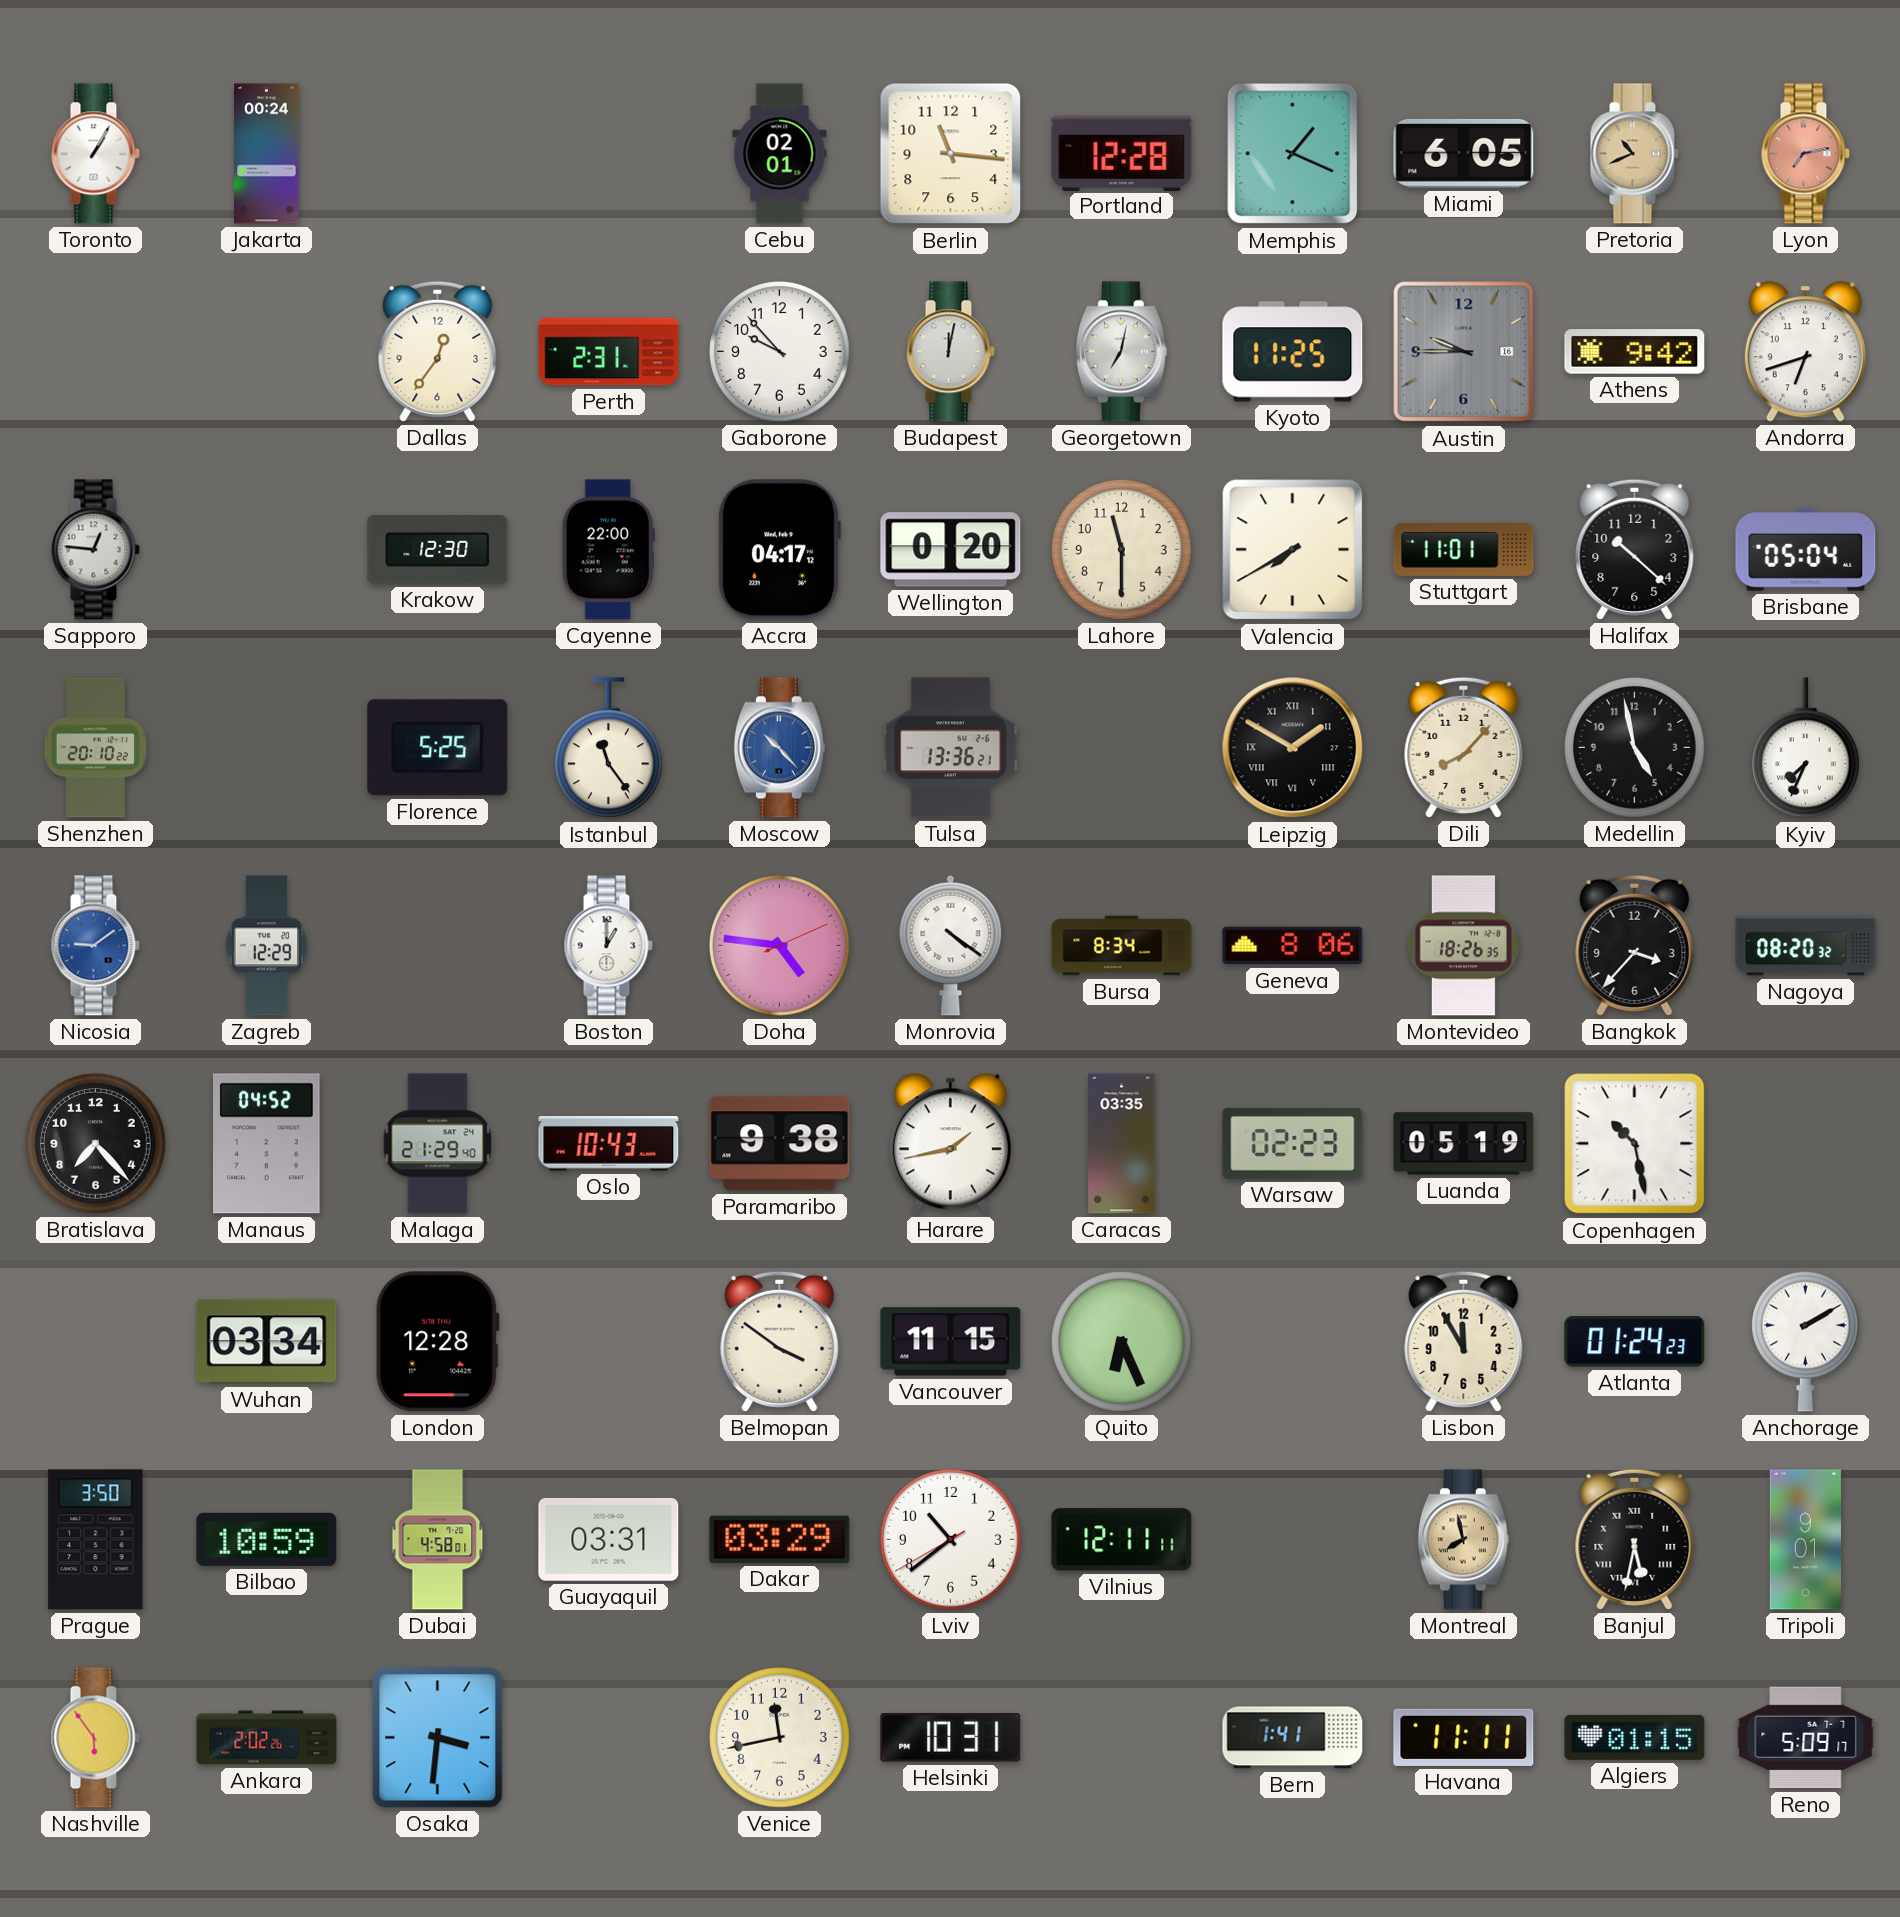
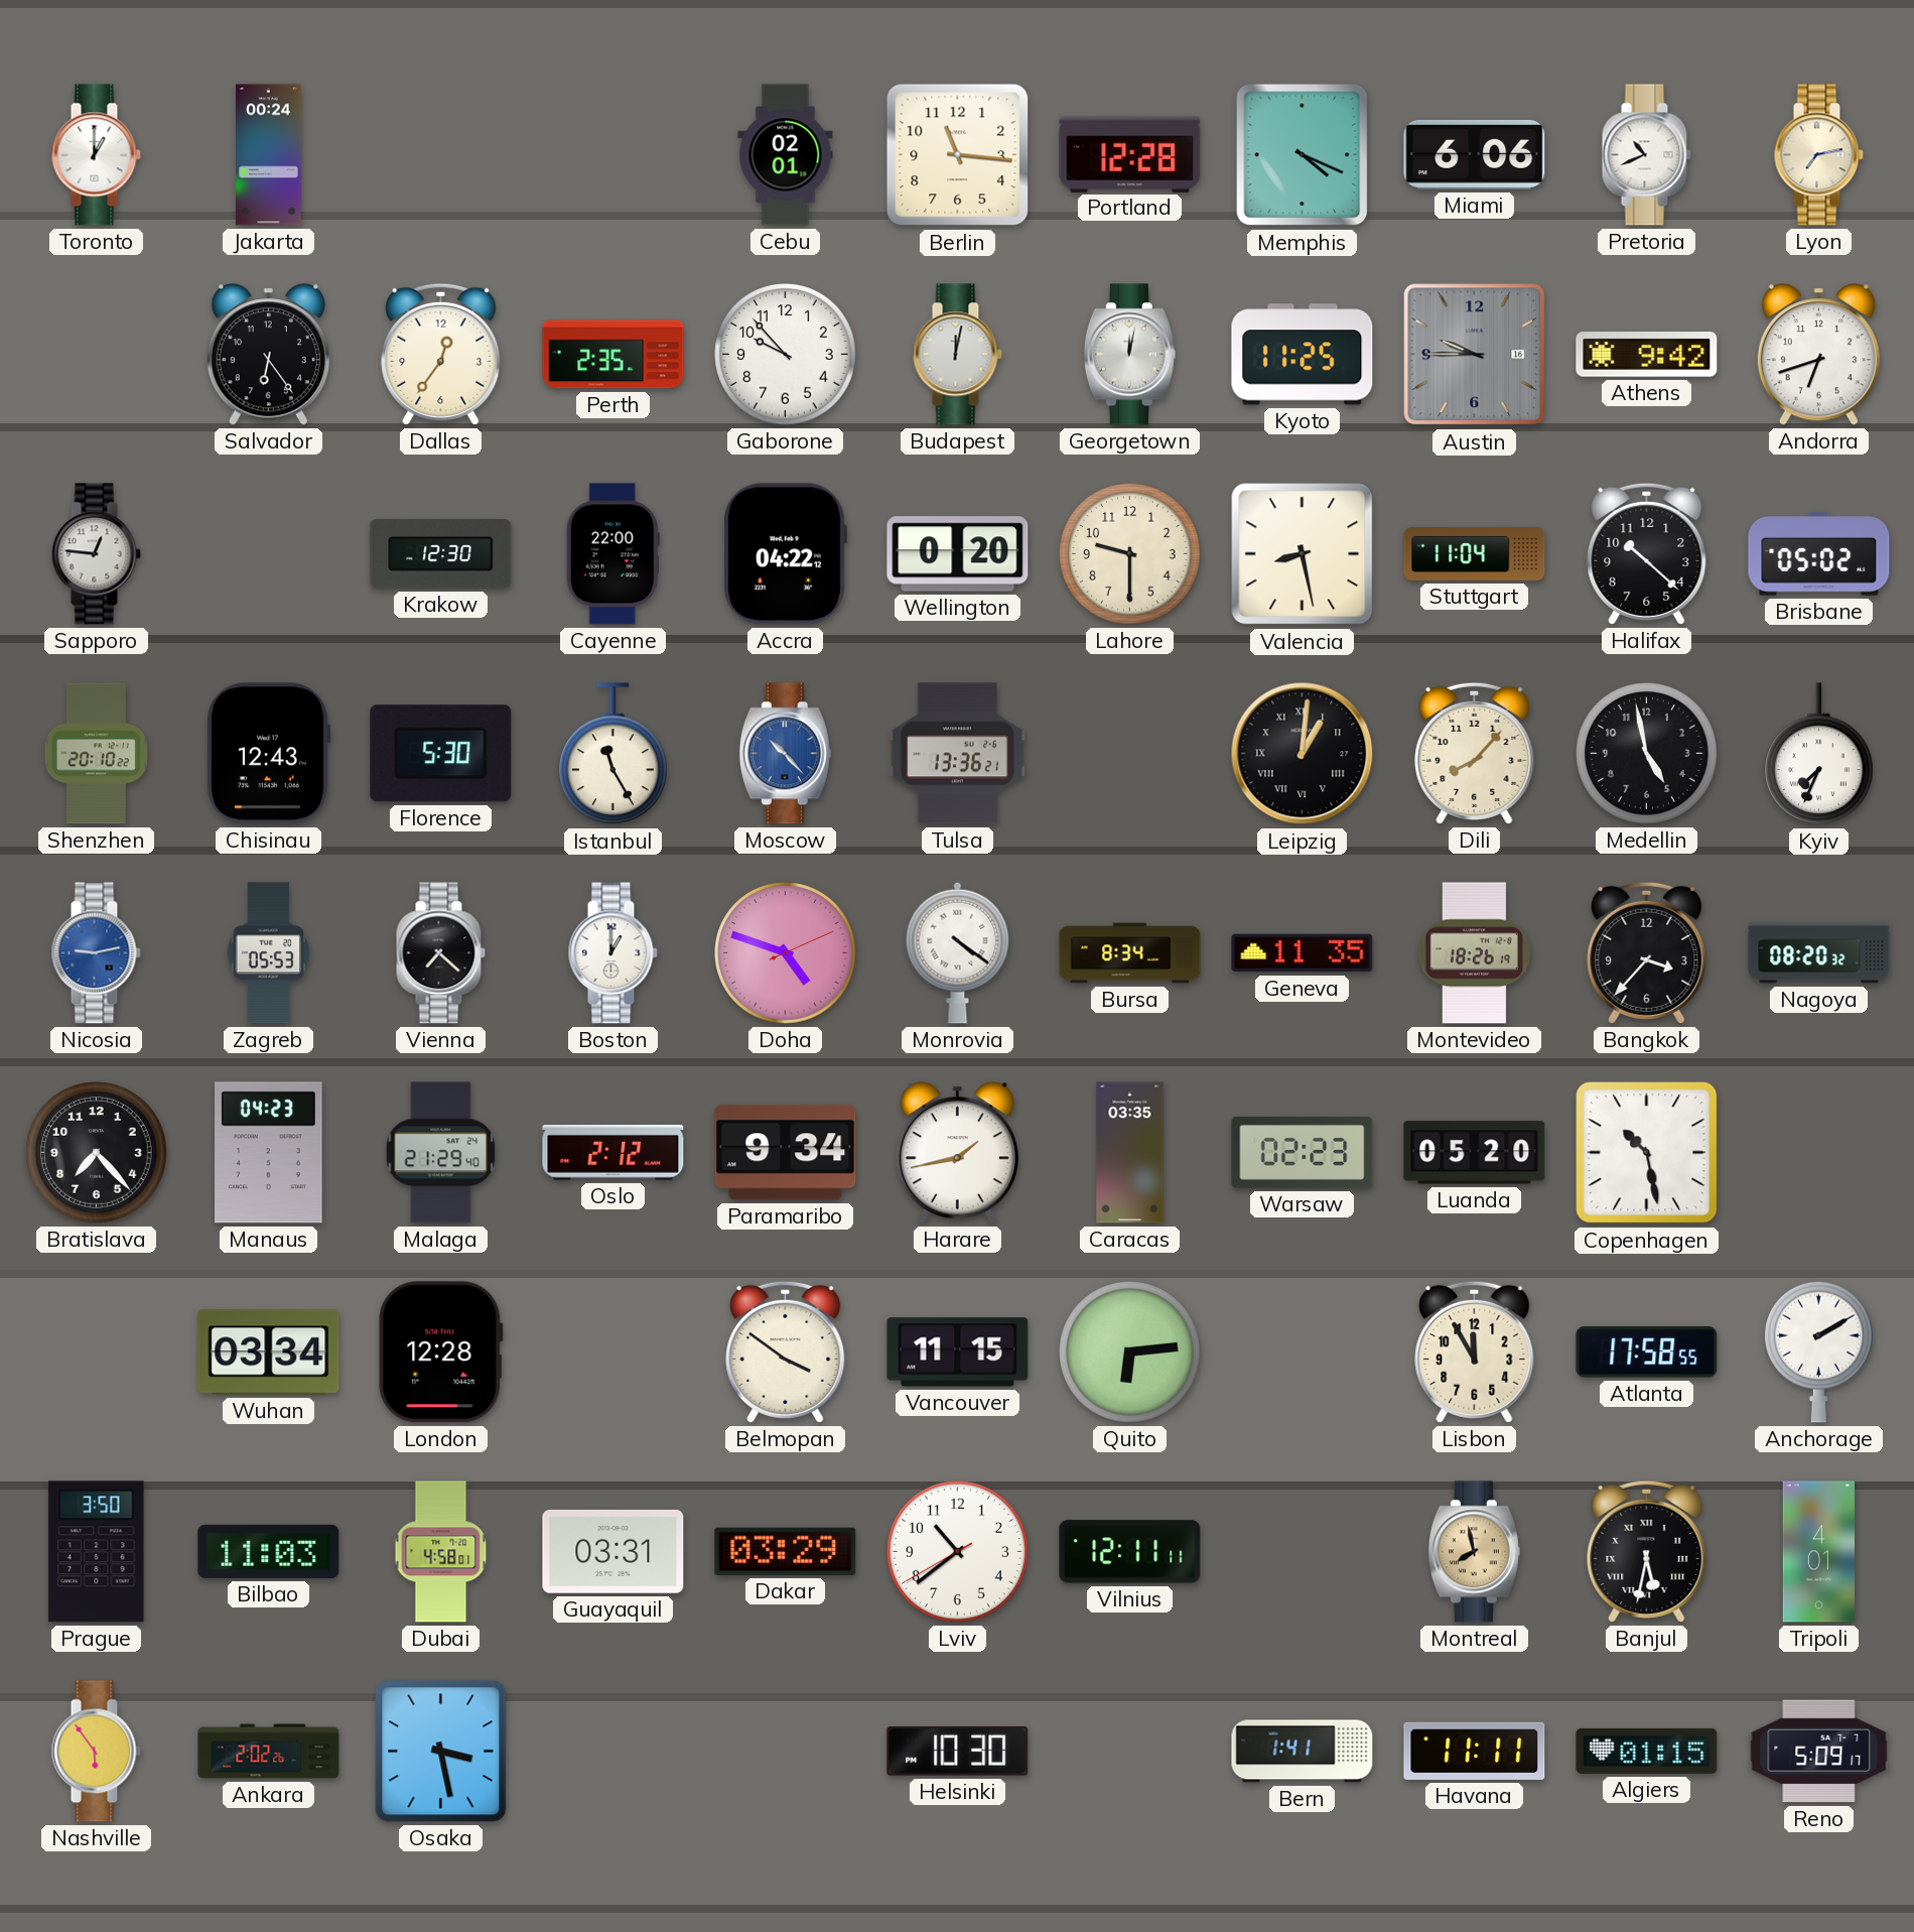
Toronto: 1:05 -> 1:00
Memphis: 1:19 -> 4:19
Miami: 6:05 -> 6:06
Pretoria dial: champagne -> white
Lyon dial: salmon -> cream
Salvador: none -> 6:24
Perth: 2:31 -> 2:35
Georgetown: 7:02 -> 12:02
Accra: 04:17 -> 04:22
Lahore: 11:30 -> 9:30
Valencia: 7:40 -> 8:28
Stuttgart: 11:01 -> 11:04
Brisbane: 05:04 -> 05:02
Chisinau: none -> 12:43
Florence: 5:25 -> 5:30
Istanbul: 11:24 -> 11:25
Leipzig: 1:50 -> 1:01
Nicosia: 9:09 -> 9:13
Zagreb: 12:29 -> 05:53
Vienna: none -> 7:22
Doha: 4:46 -> 4:48
Geneva: 8:06 -> 11:35
Montevideo: 18:26:35 -> 18:26:19
Manaus: 04:52 -> 04:23
Oslo: 10:43 -> 2:12
Paramaribo: 9:38 -> 9:34
Luanda: 05:19 -> 05:20
Quito: 6:26 -> 6:14
Atlanta: 01:24 -> 17:58
Bilbao: 10:59 -> 11:03
Tripoli: 9:01 -> 4:01
Osaka: 3:31 -> 3:28
Venice: 11:43 -> none
Helsinki: 10:31 -> 10:30
